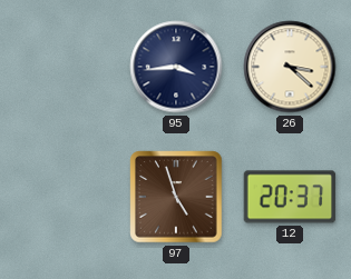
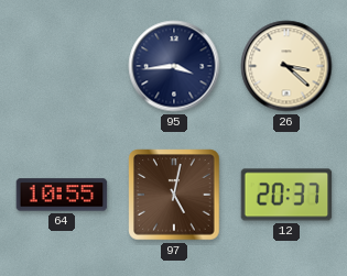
64: none -> 10:55
97: 4:57 -> 5:02
